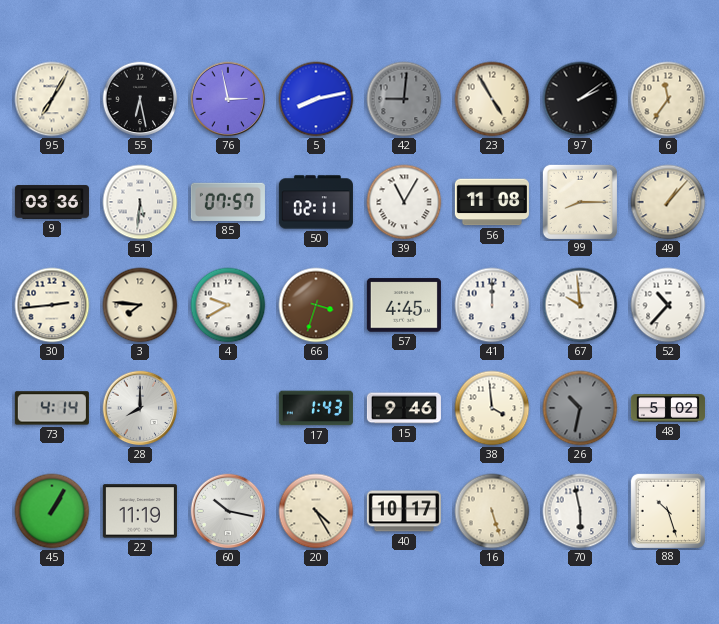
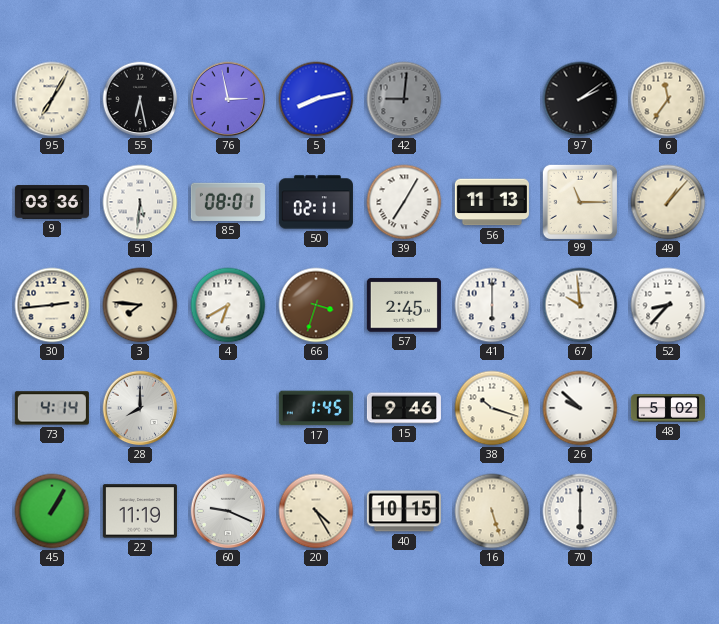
23: 4:55 -> none
85: 07:57 -> 08:01
39: 11:05 -> 7:05
56: 11:08 -> 11:13
99: 8:15 -> 11:15
4: 9:40 -> 6:40
57: 4:45 -> 2:45
41: 12:00 -> 6:00
52: 10:37 -> 8:37
17: 1:43 -> 1:45
38: 3:59 -> 10:18
26: 10:32 -> 9:52
26 dial: grey -> white
60: 10:17 -> 9:19
40: 10:17 -> 10:15
70: 5:58 -> 6:00
88: 10:27 -> none
